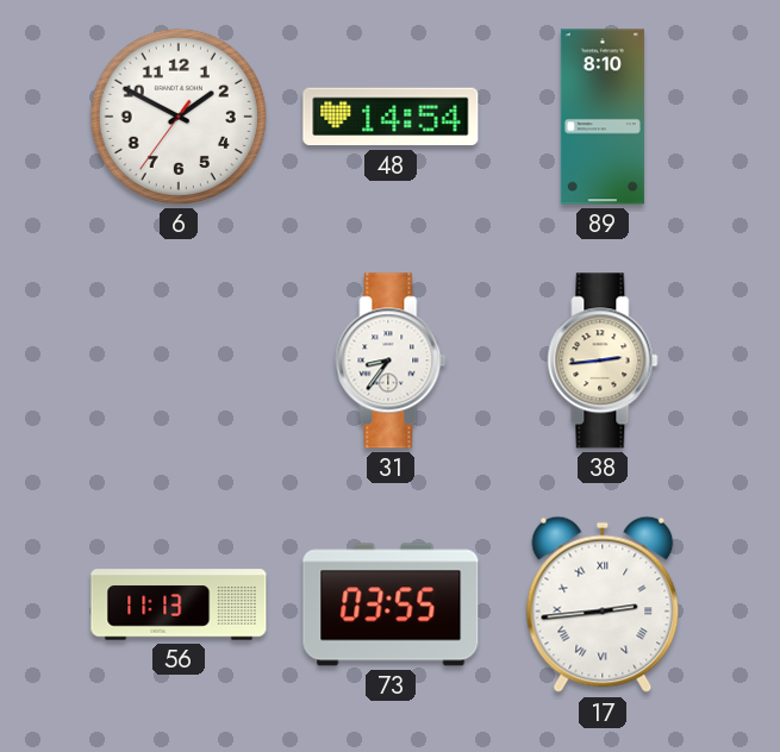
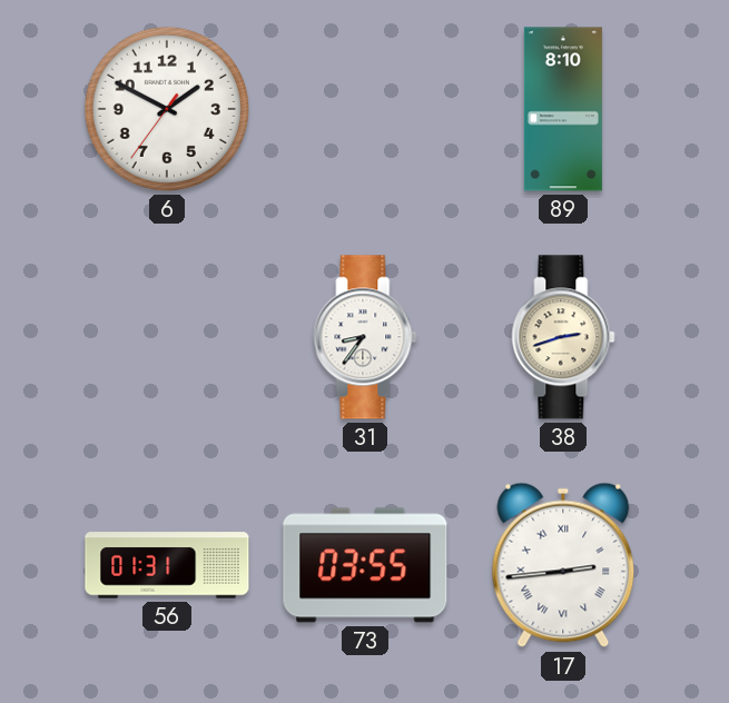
48: 14:54 -> none
38: 2:44 -> 2:42
56: 11:13 -> 01:31
